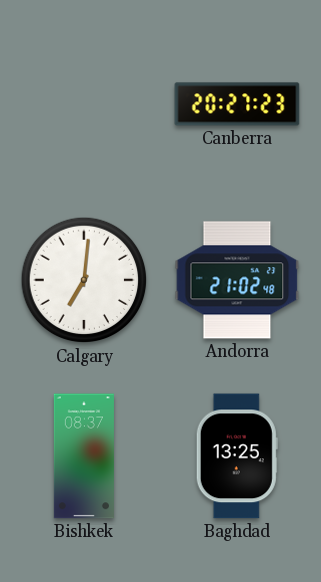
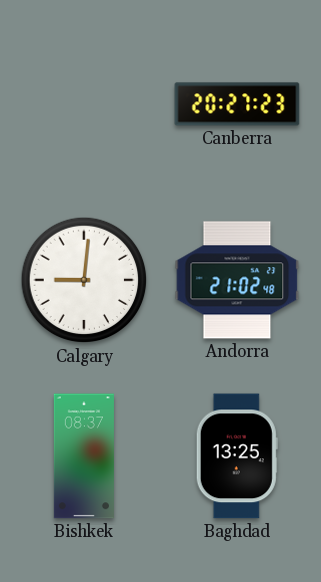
Calgary: 7:01 -> 9:01
